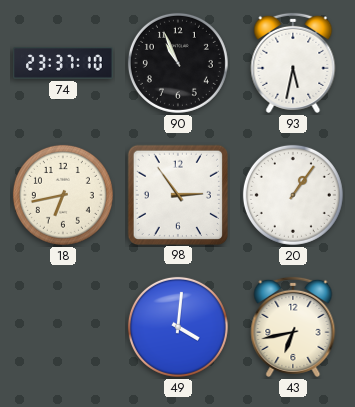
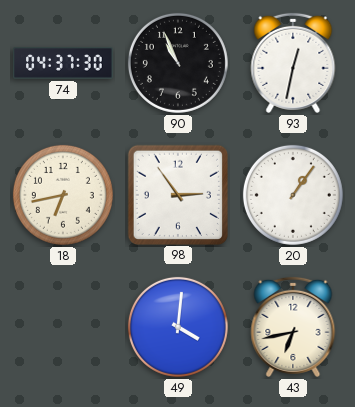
74: 23:37 -> 04:37
93: 5:32 -> 12:32
